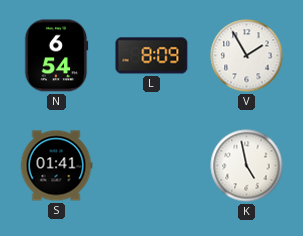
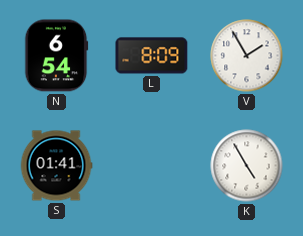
K: 4:58 -> 4:55
